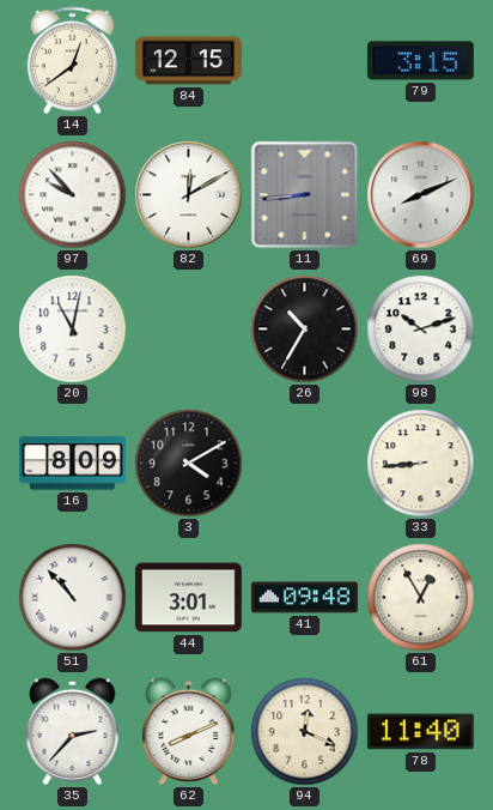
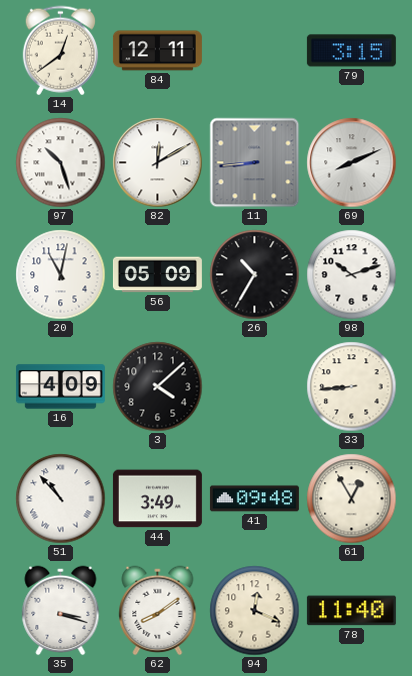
84: 12:15 -> 12:11
97: 9:53 -> 10:27
56: none -> 05:09
16: 8:09 -> 4:09
3: 4:10 -> 4:08
44: 3:01 -> 3:49
35: 2:37 -> 3:18
62: 8:11 -> 8:09
